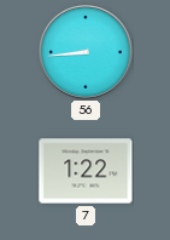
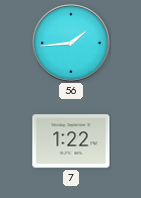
56: 8:44 -> 1:44
